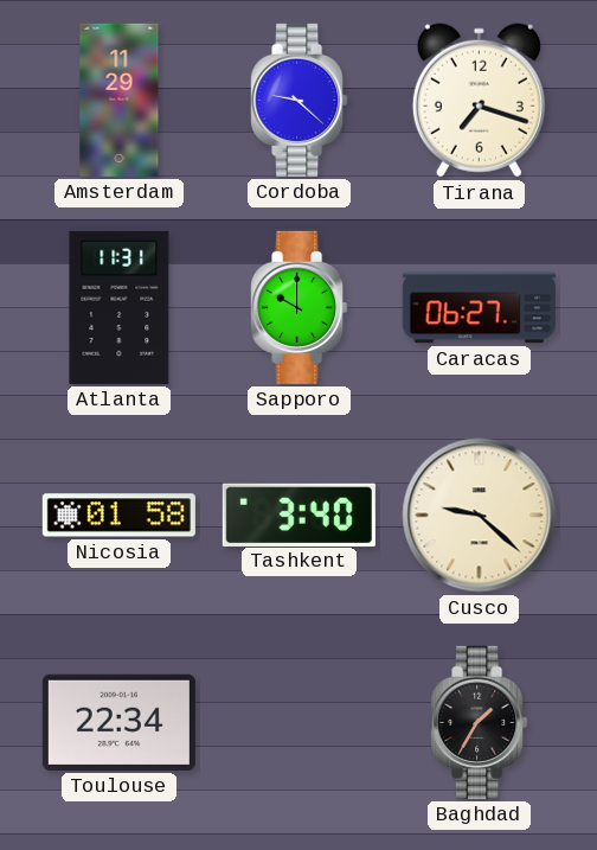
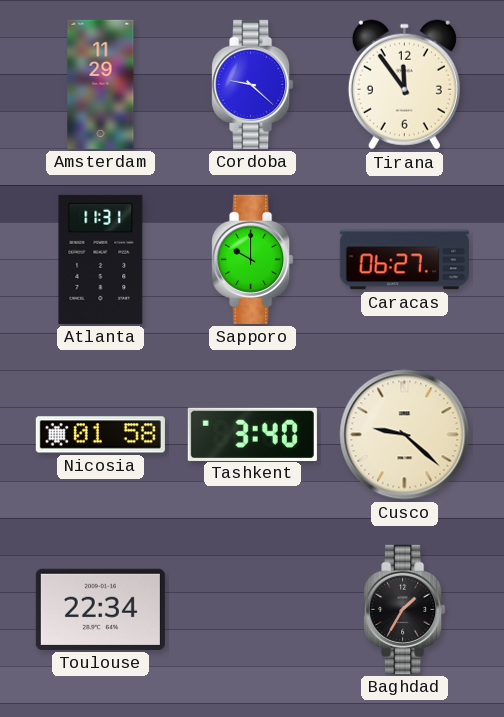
Tirana: 7:18 -> 11:54
